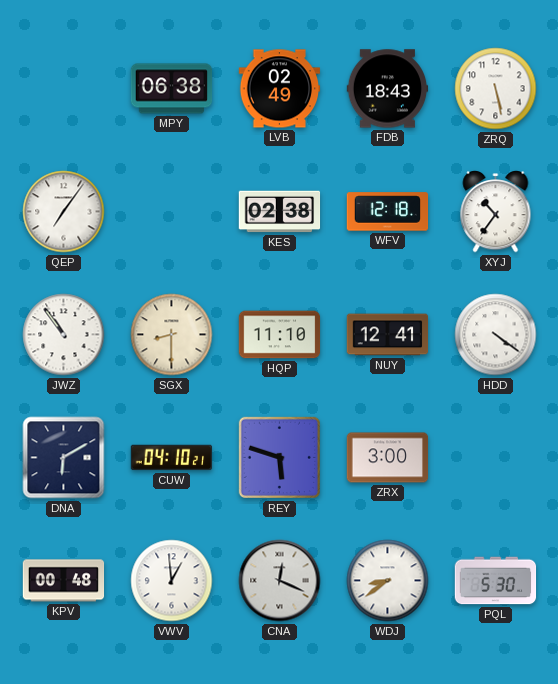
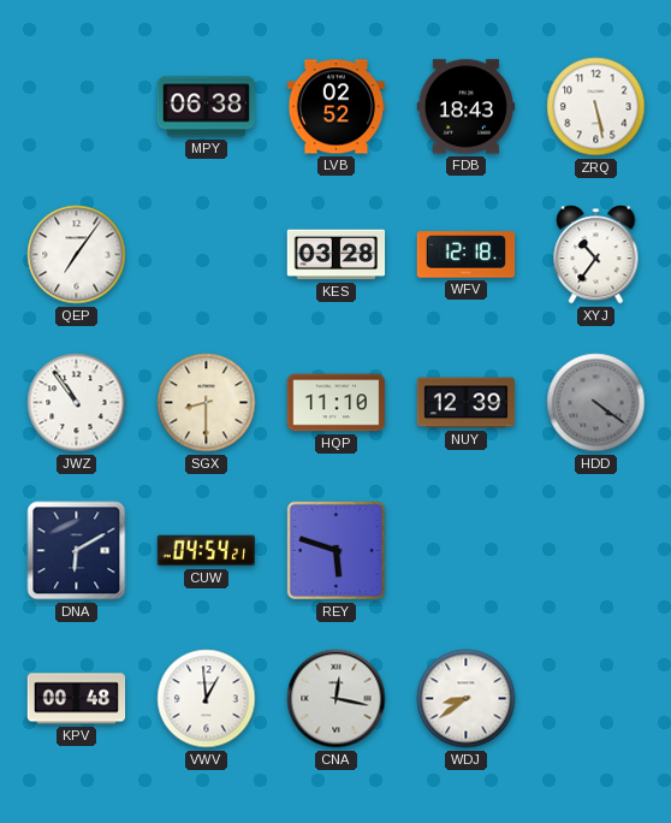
LVB: 02:49 -> 02:52
KES: 02:38 -> 03:28
NUY: 12:41 -> 12:39
HDD dial: white -> grey
CUW: 04:10 -> 04:54
ZRX: 3:00 -> none
CNA: 12:19 -> 12:17
PQL: 5:30 -> none
